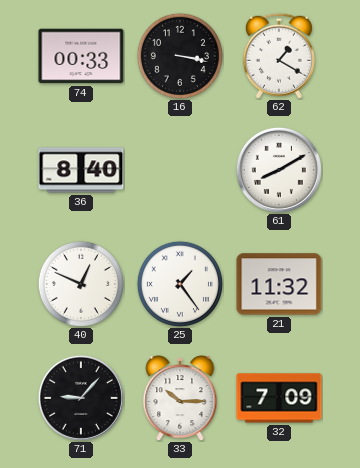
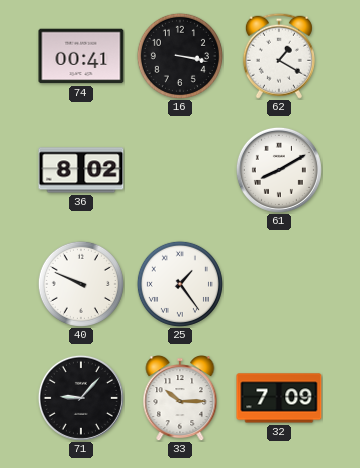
74: 00:33 -> 00:41
36: 8:40 -> 8:02
40: 12:49 -> 9:49
21: 11:32 -> none
